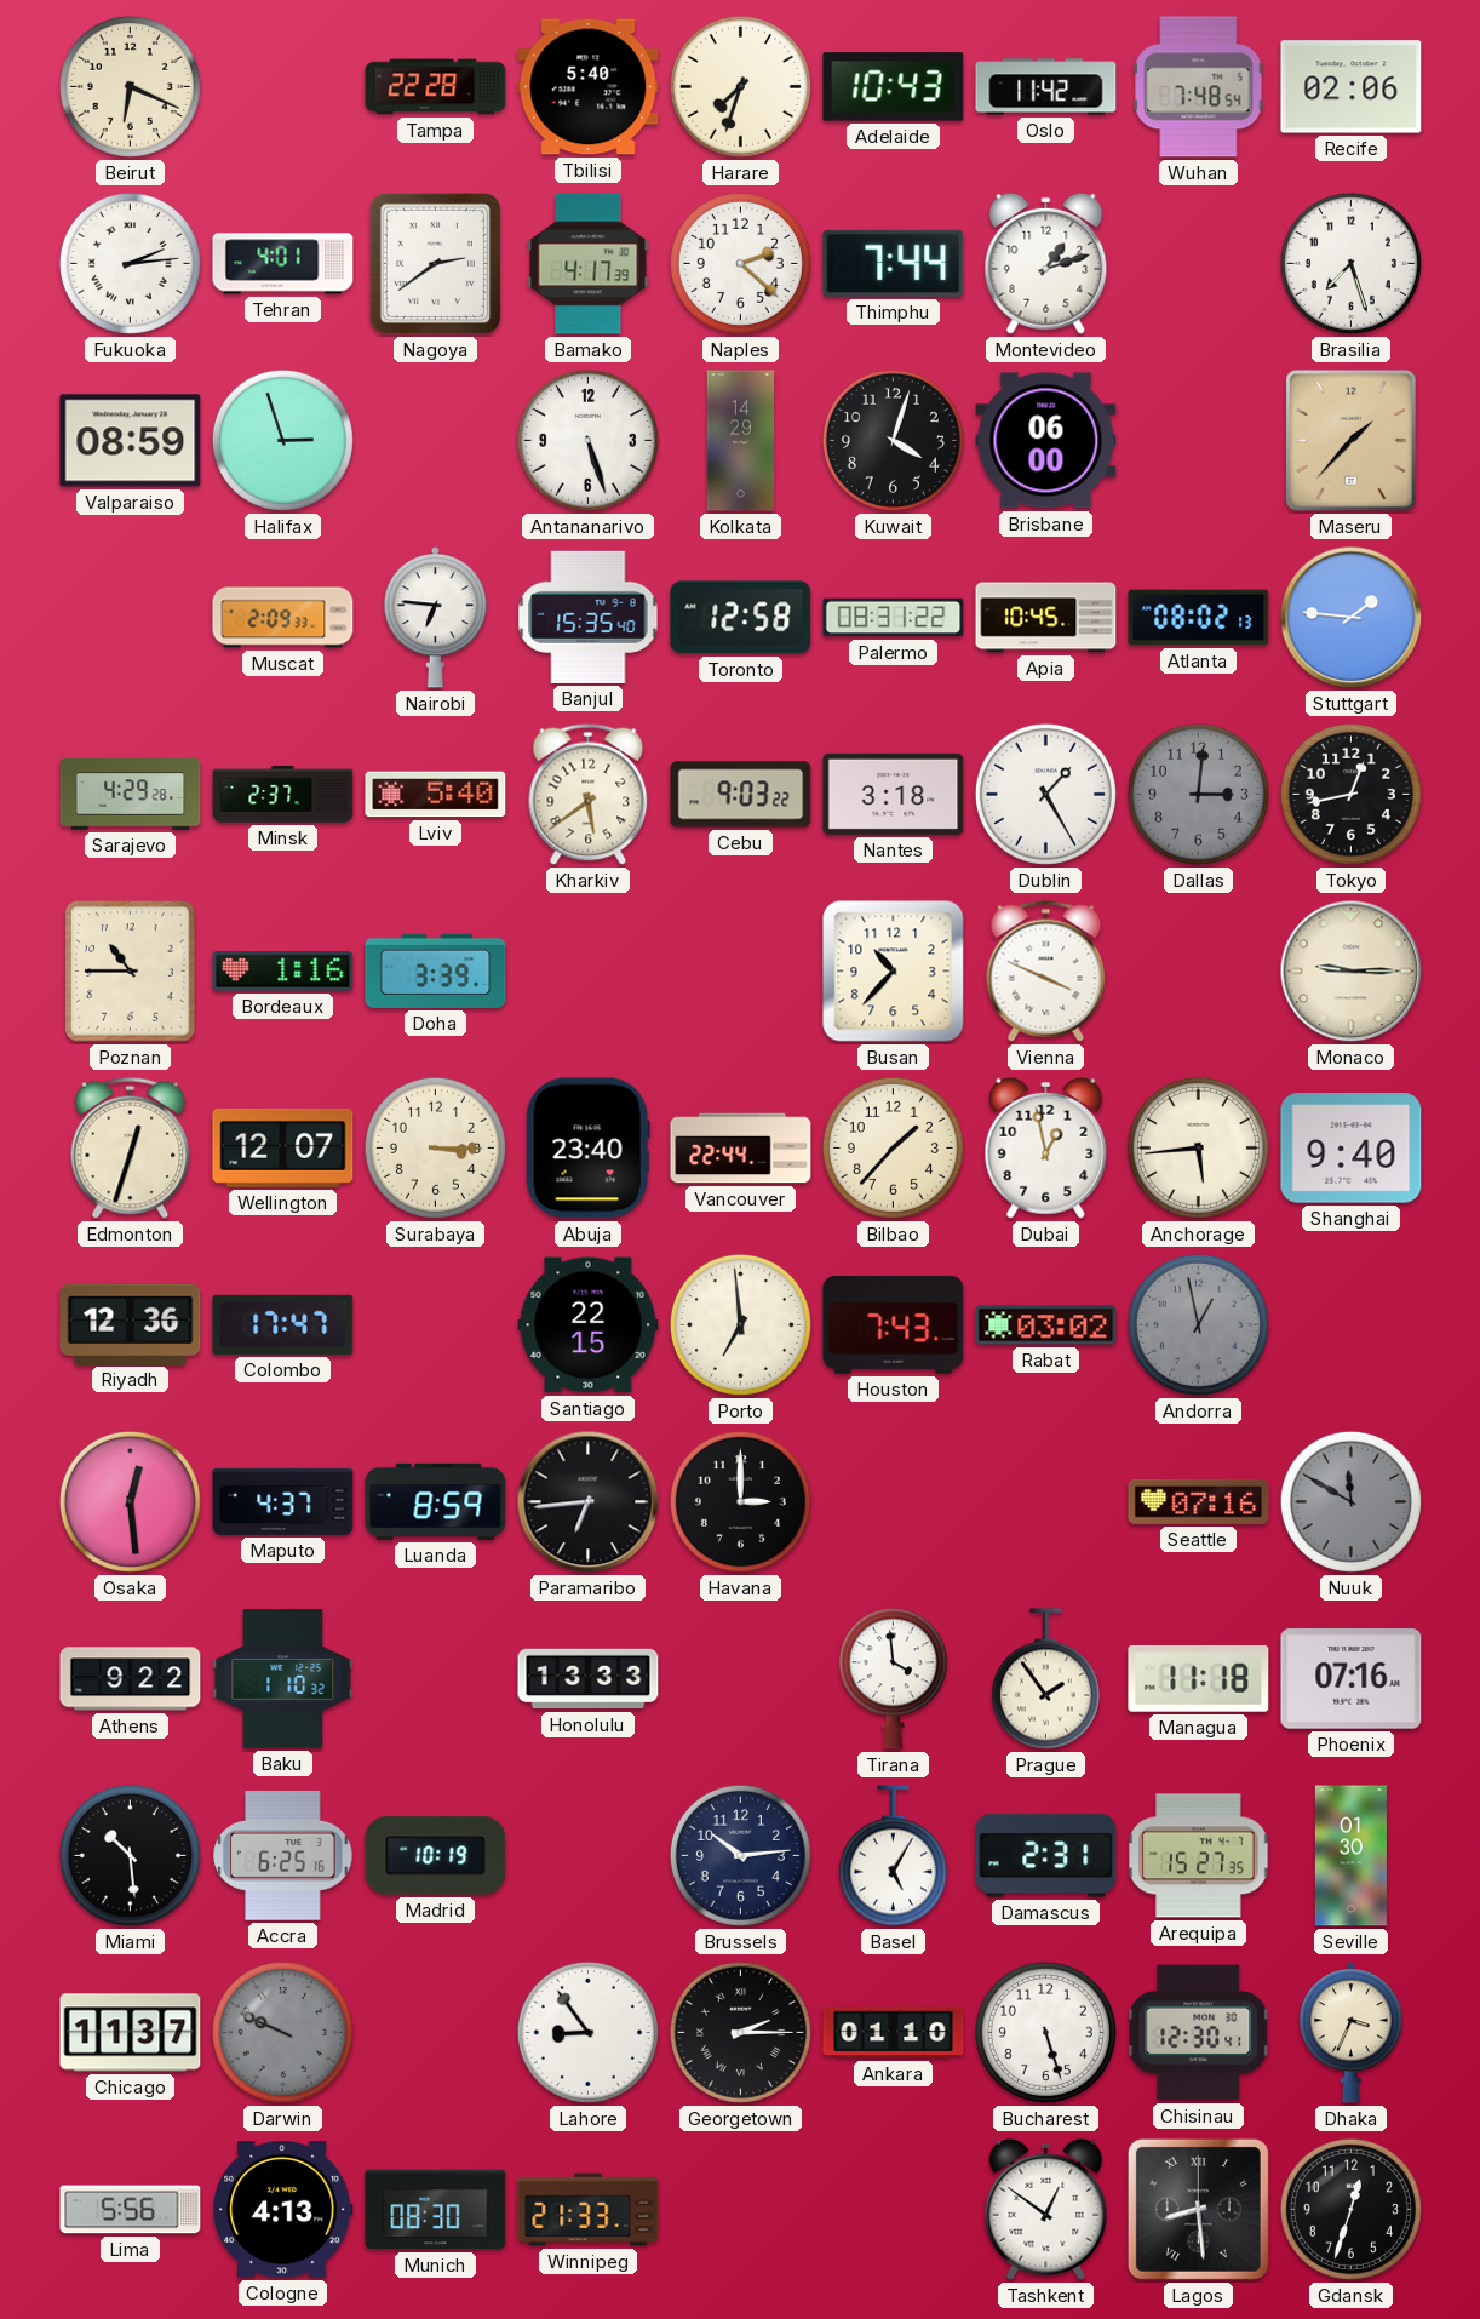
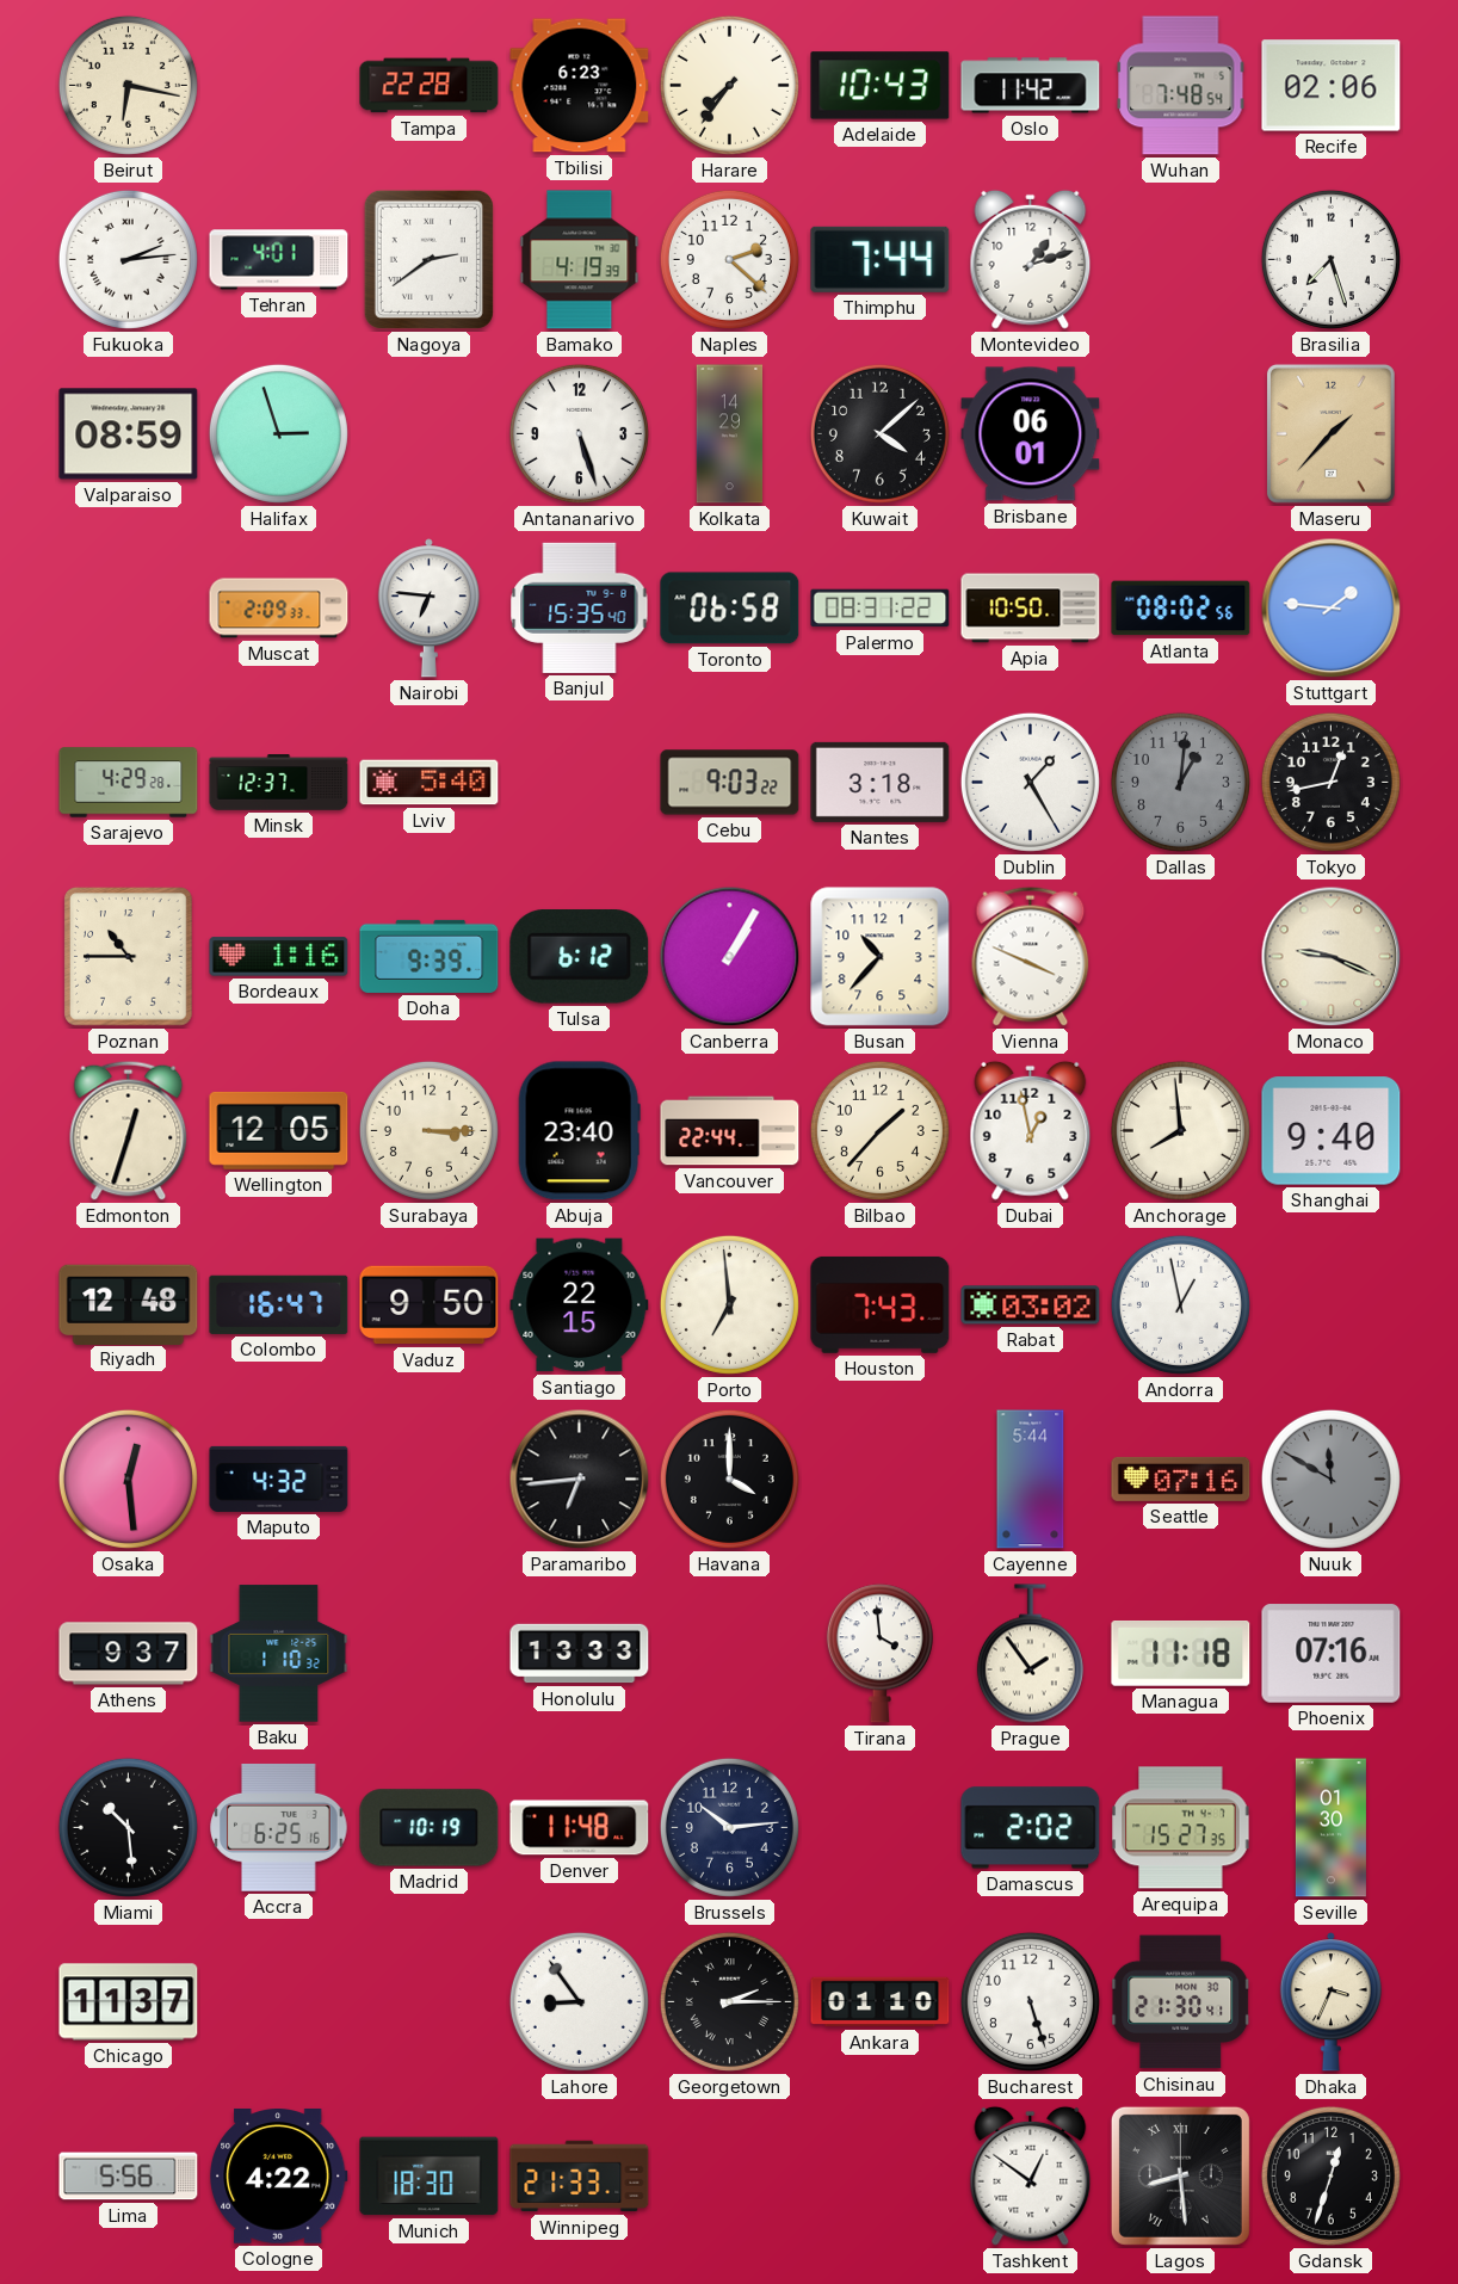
Beirut: 6:19 -> 6:17
Tbilisi: 5:40 -> 6:23
Harare: 7:33 -> 7:36
Bamako: 4:17 -> 4:19
Kuwait: 4:03 -> 4:08
Brisbane: 06:00 -> 06:01
Toronto: 12:58 -> 06:58
Apia: 10:45 -> 10:50
Atlanta: 08:02:13 -> 08:02:56
Minsk: 2:37 -> 12:37
Kharkiv: 5:39 -> none
Dallas: 3:01 -> 1:01
Doha: 3:39 -> 9:39
Tulsa: none -> 6:12
Canberra: none -> 1:05
Monaco: 9:15 -> 9:19
Wellington: 12:07 -> 12:05
Anchorage: 5:44 -> 7:59
Riyadh: 12:36 -> 12:48
Colombo: 17:47 -> 16:47
Vaduz: none -> 9:50
Andorra dial: grey -> white
Maputo: 4:37 -> 4:32
Luanda: 8:59 -> none
Havana: 3:00 -> 4:00
Cayenne: none -> 5:44
Athens: 9:22 -> 9:37
Denver: none -> 11:48
Basel: 5:05 -> none
Damascus: 2:31 -> 2:02
Darwin: 9:49 -> none
Chisinau: 12:30 -> 21:30
Cologne: 4:13 -> 4:22
Munich: 08:30 -> 18:30
